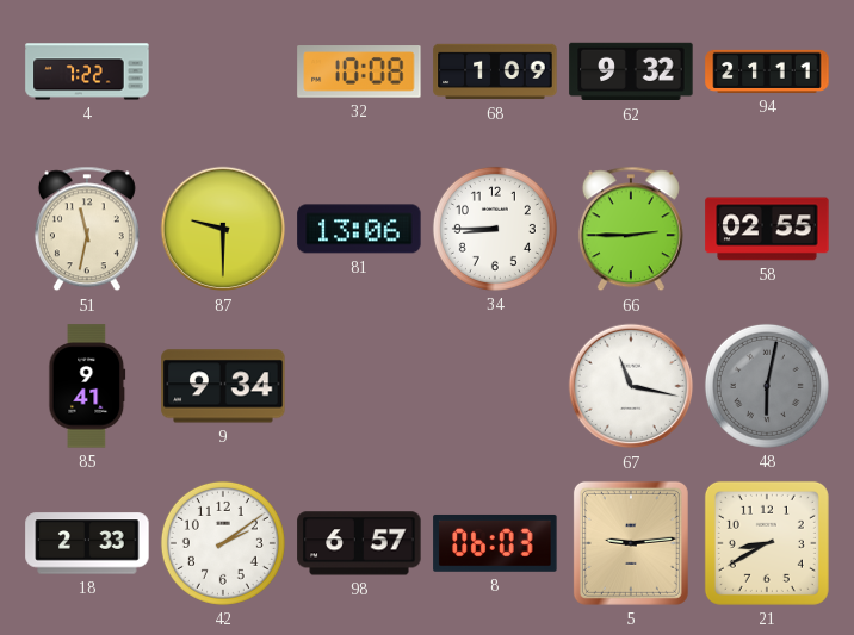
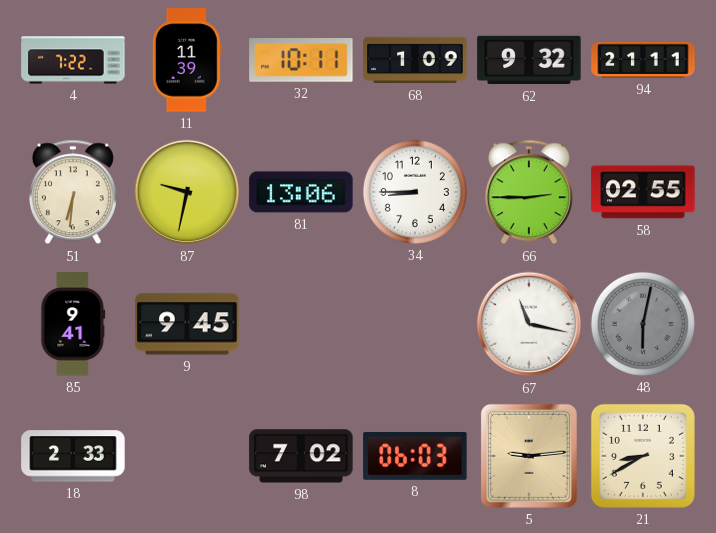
11: none -> 11:39
32: 10:08 -> 10:11
51: 11:32 -> 6:31
87: 9:30 -> 9:32
9: 9:34 -> 9:45
42: 2:09 -> none
98: 6:57 -> 7:02
